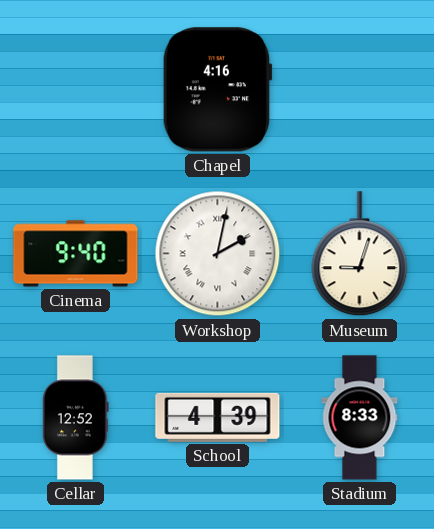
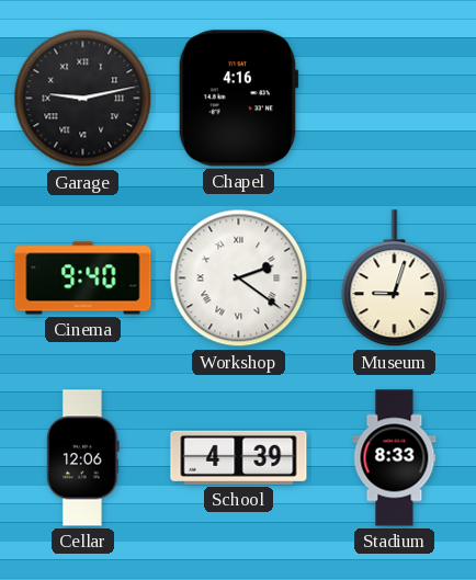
Garage: none -> 9:13
Workshop: 2:02 -> 2:21
Cellar: 12:52 -> 12:06
